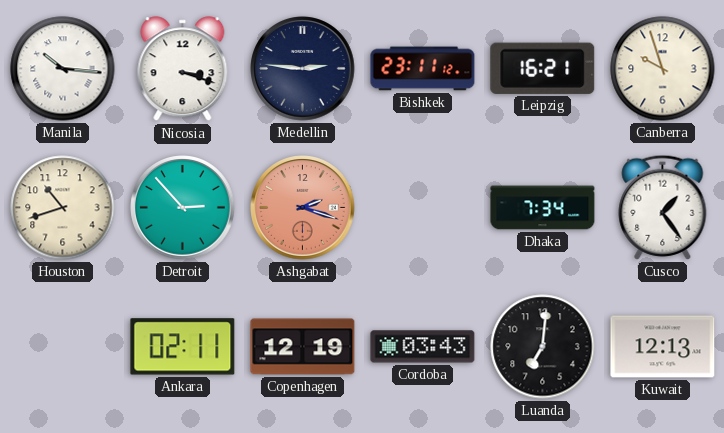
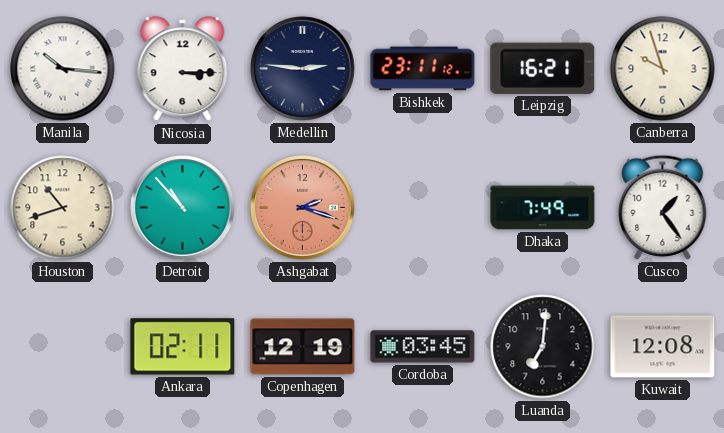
Nicosia: 3:18 -> 3:15
Detroit: 2:53 -> 10:53
Dhaka: 7:34 -> 7:49
Cordoba: 03:43 -> 03:45
Kuwait: 12:13 -> 12:08
